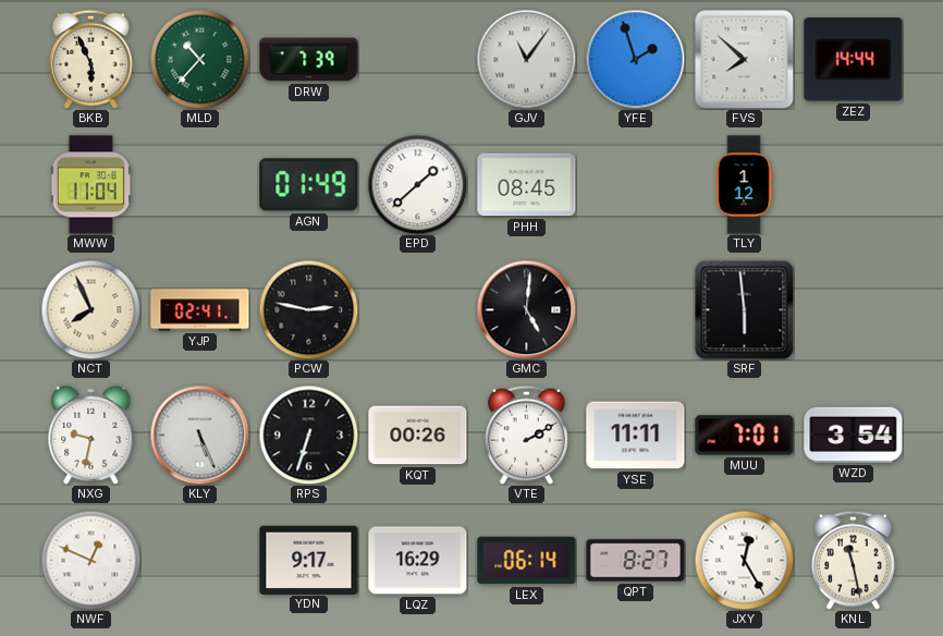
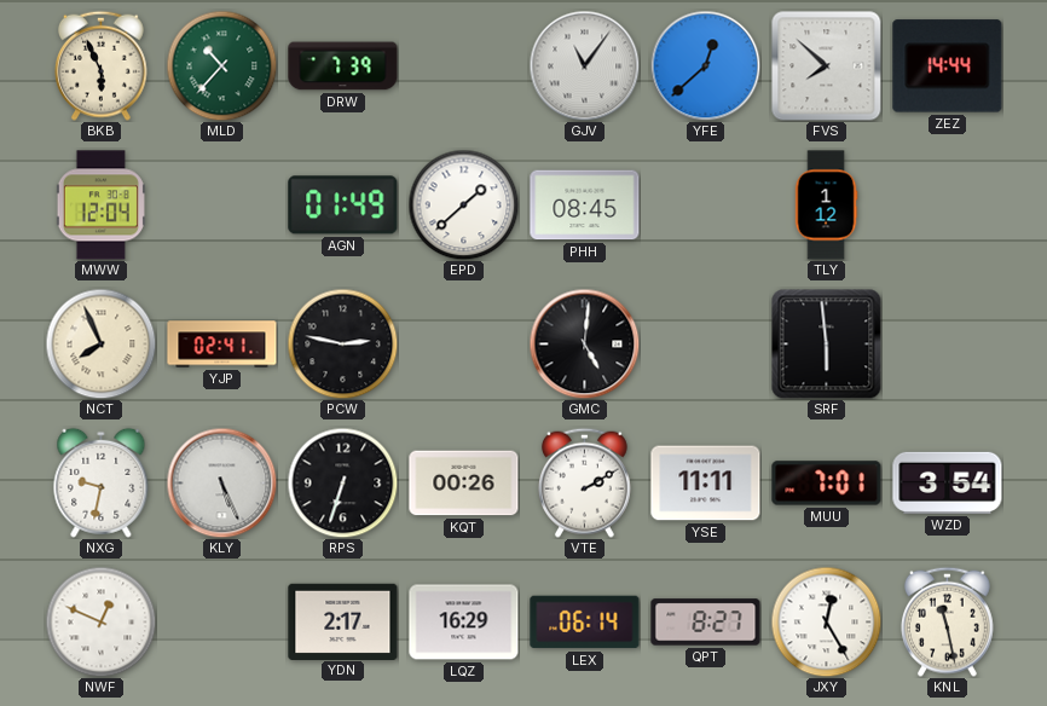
YFE: 1:57 -> 12:38
MWW: 11:04 -> 12:04
YDN: 9:17 -> 2:17
